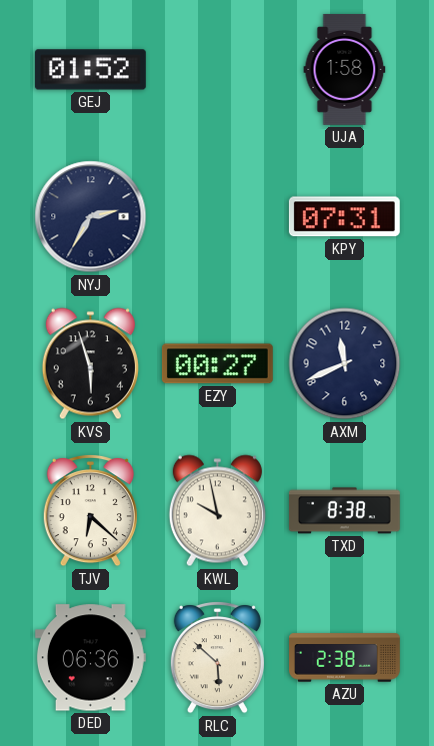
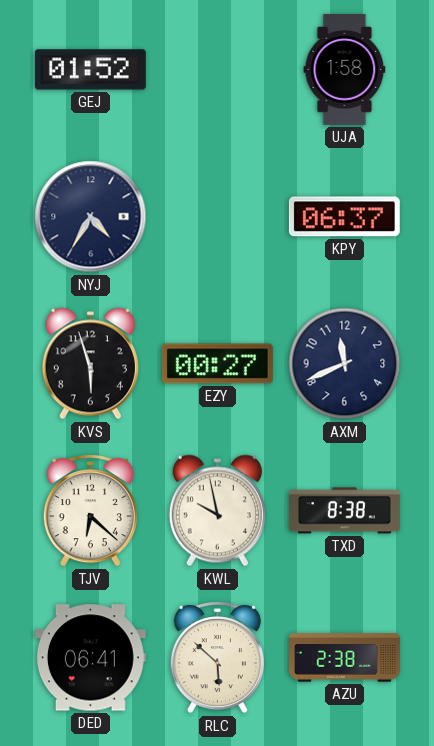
NYJ: 2:35 -> 4:35
KPY: 07:31 -> 06:37
DED: 06:36 -> 06:41
